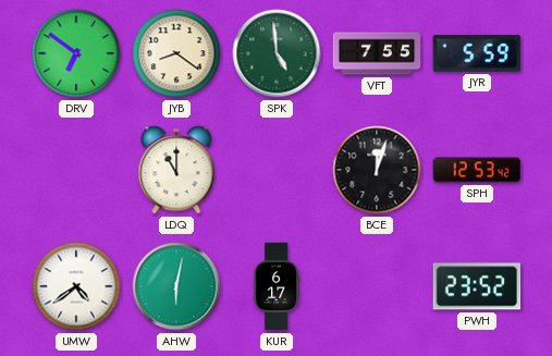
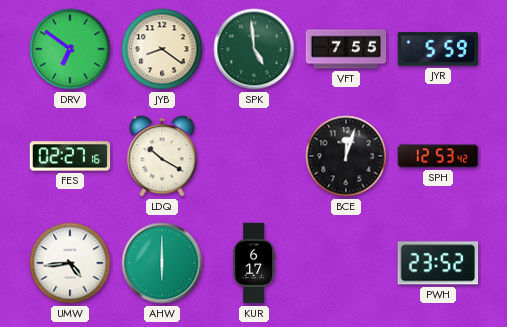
FES: none -> 02:27
LDQ: 11:00 -> 10:20
UMW: 4:39 -> 4:44
AHW: 6:02 -> 6:00
